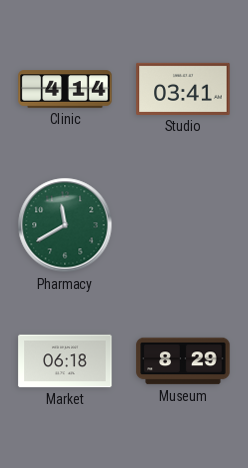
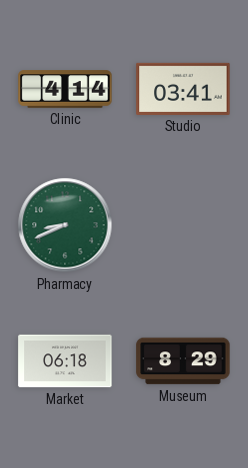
Pharmacy: 11:40 -> 8:41
